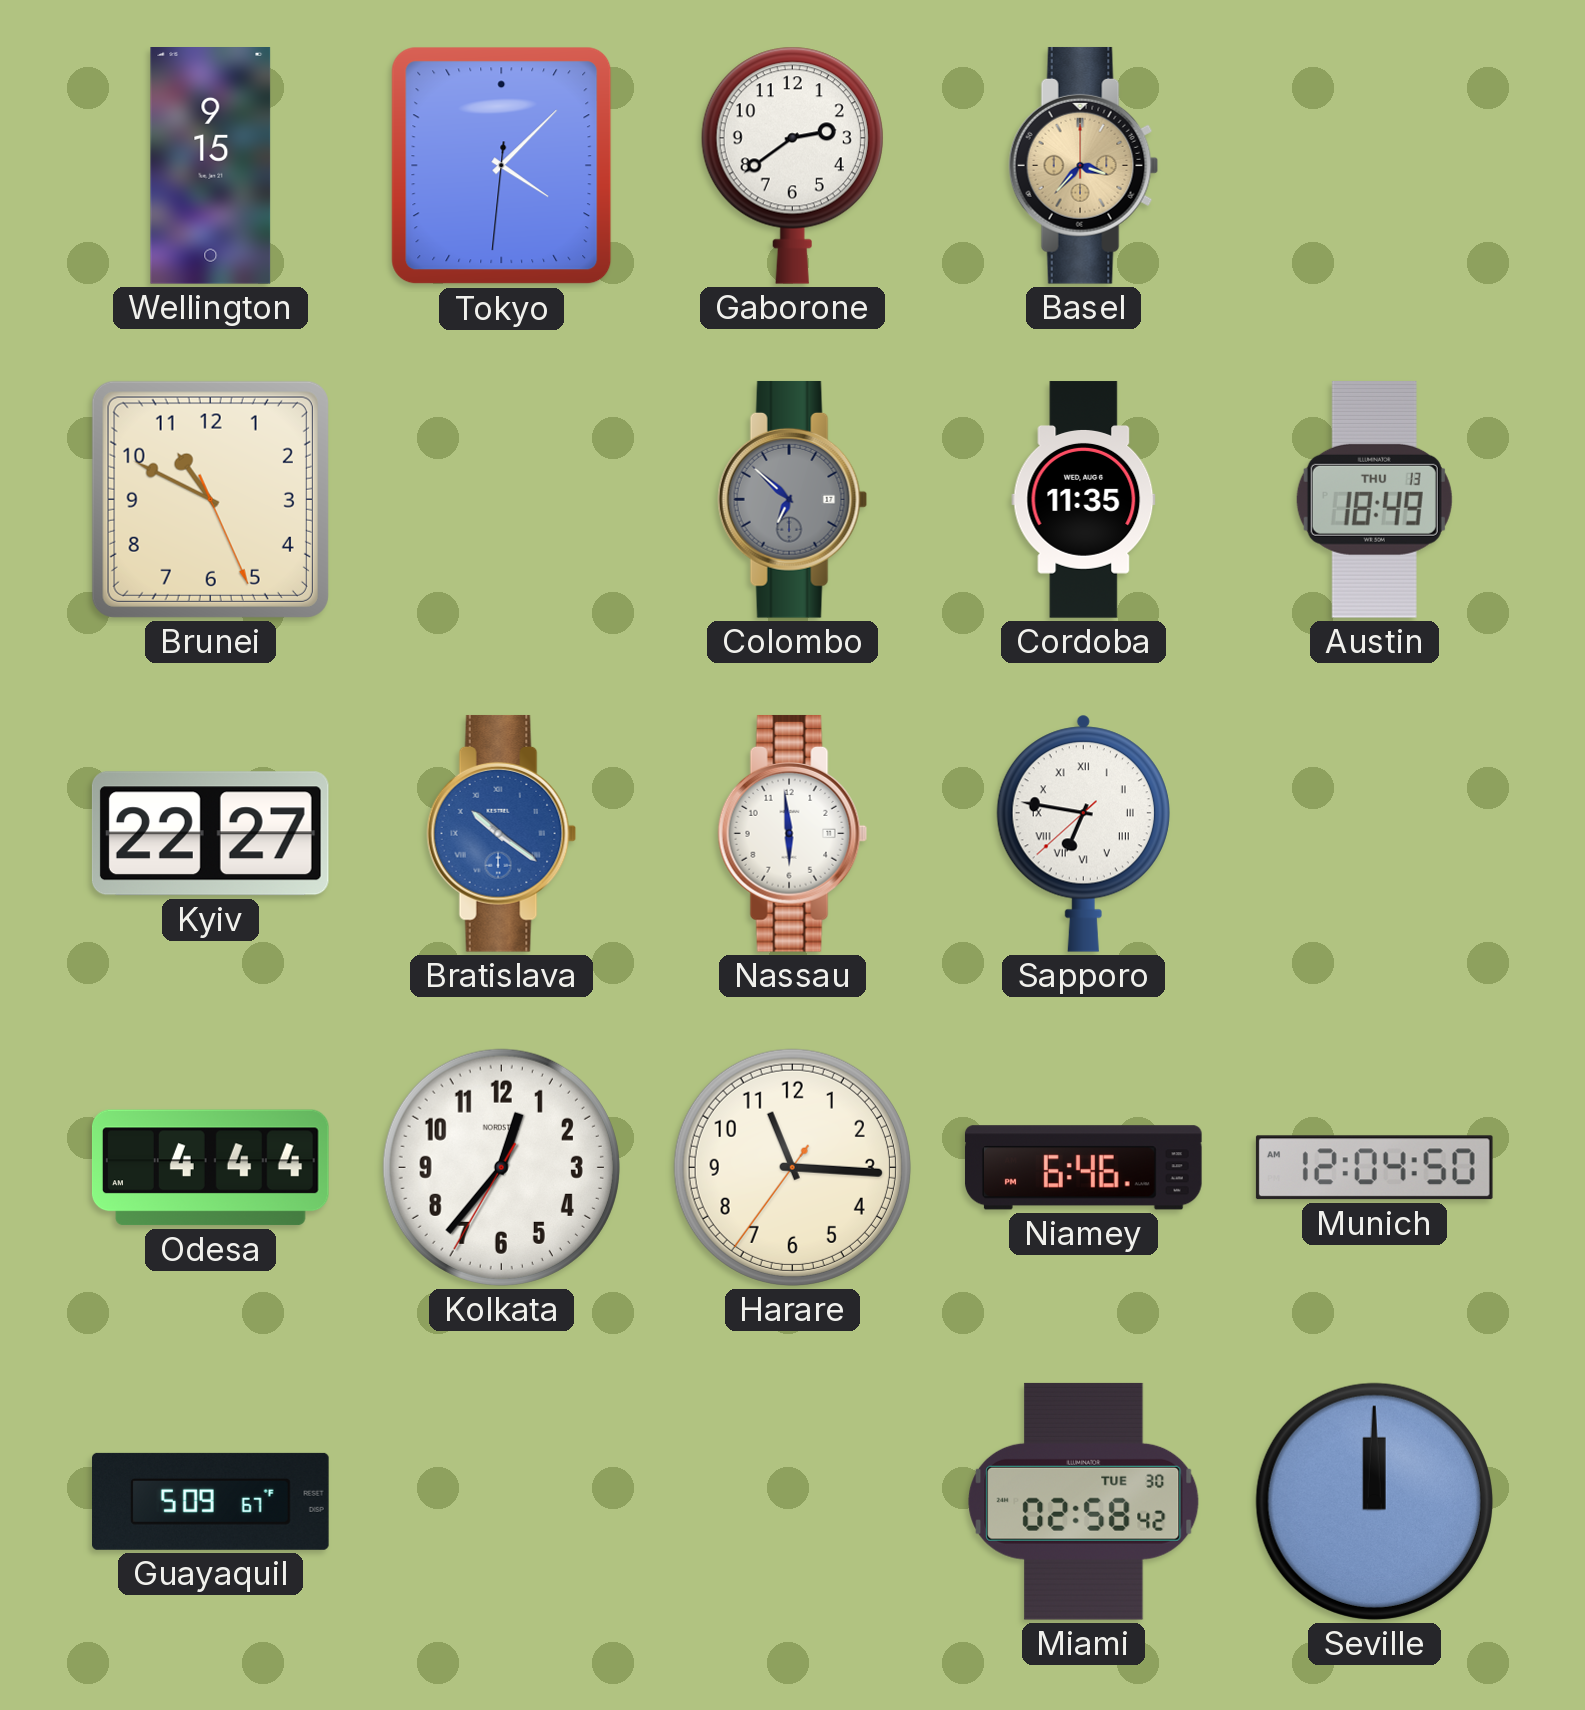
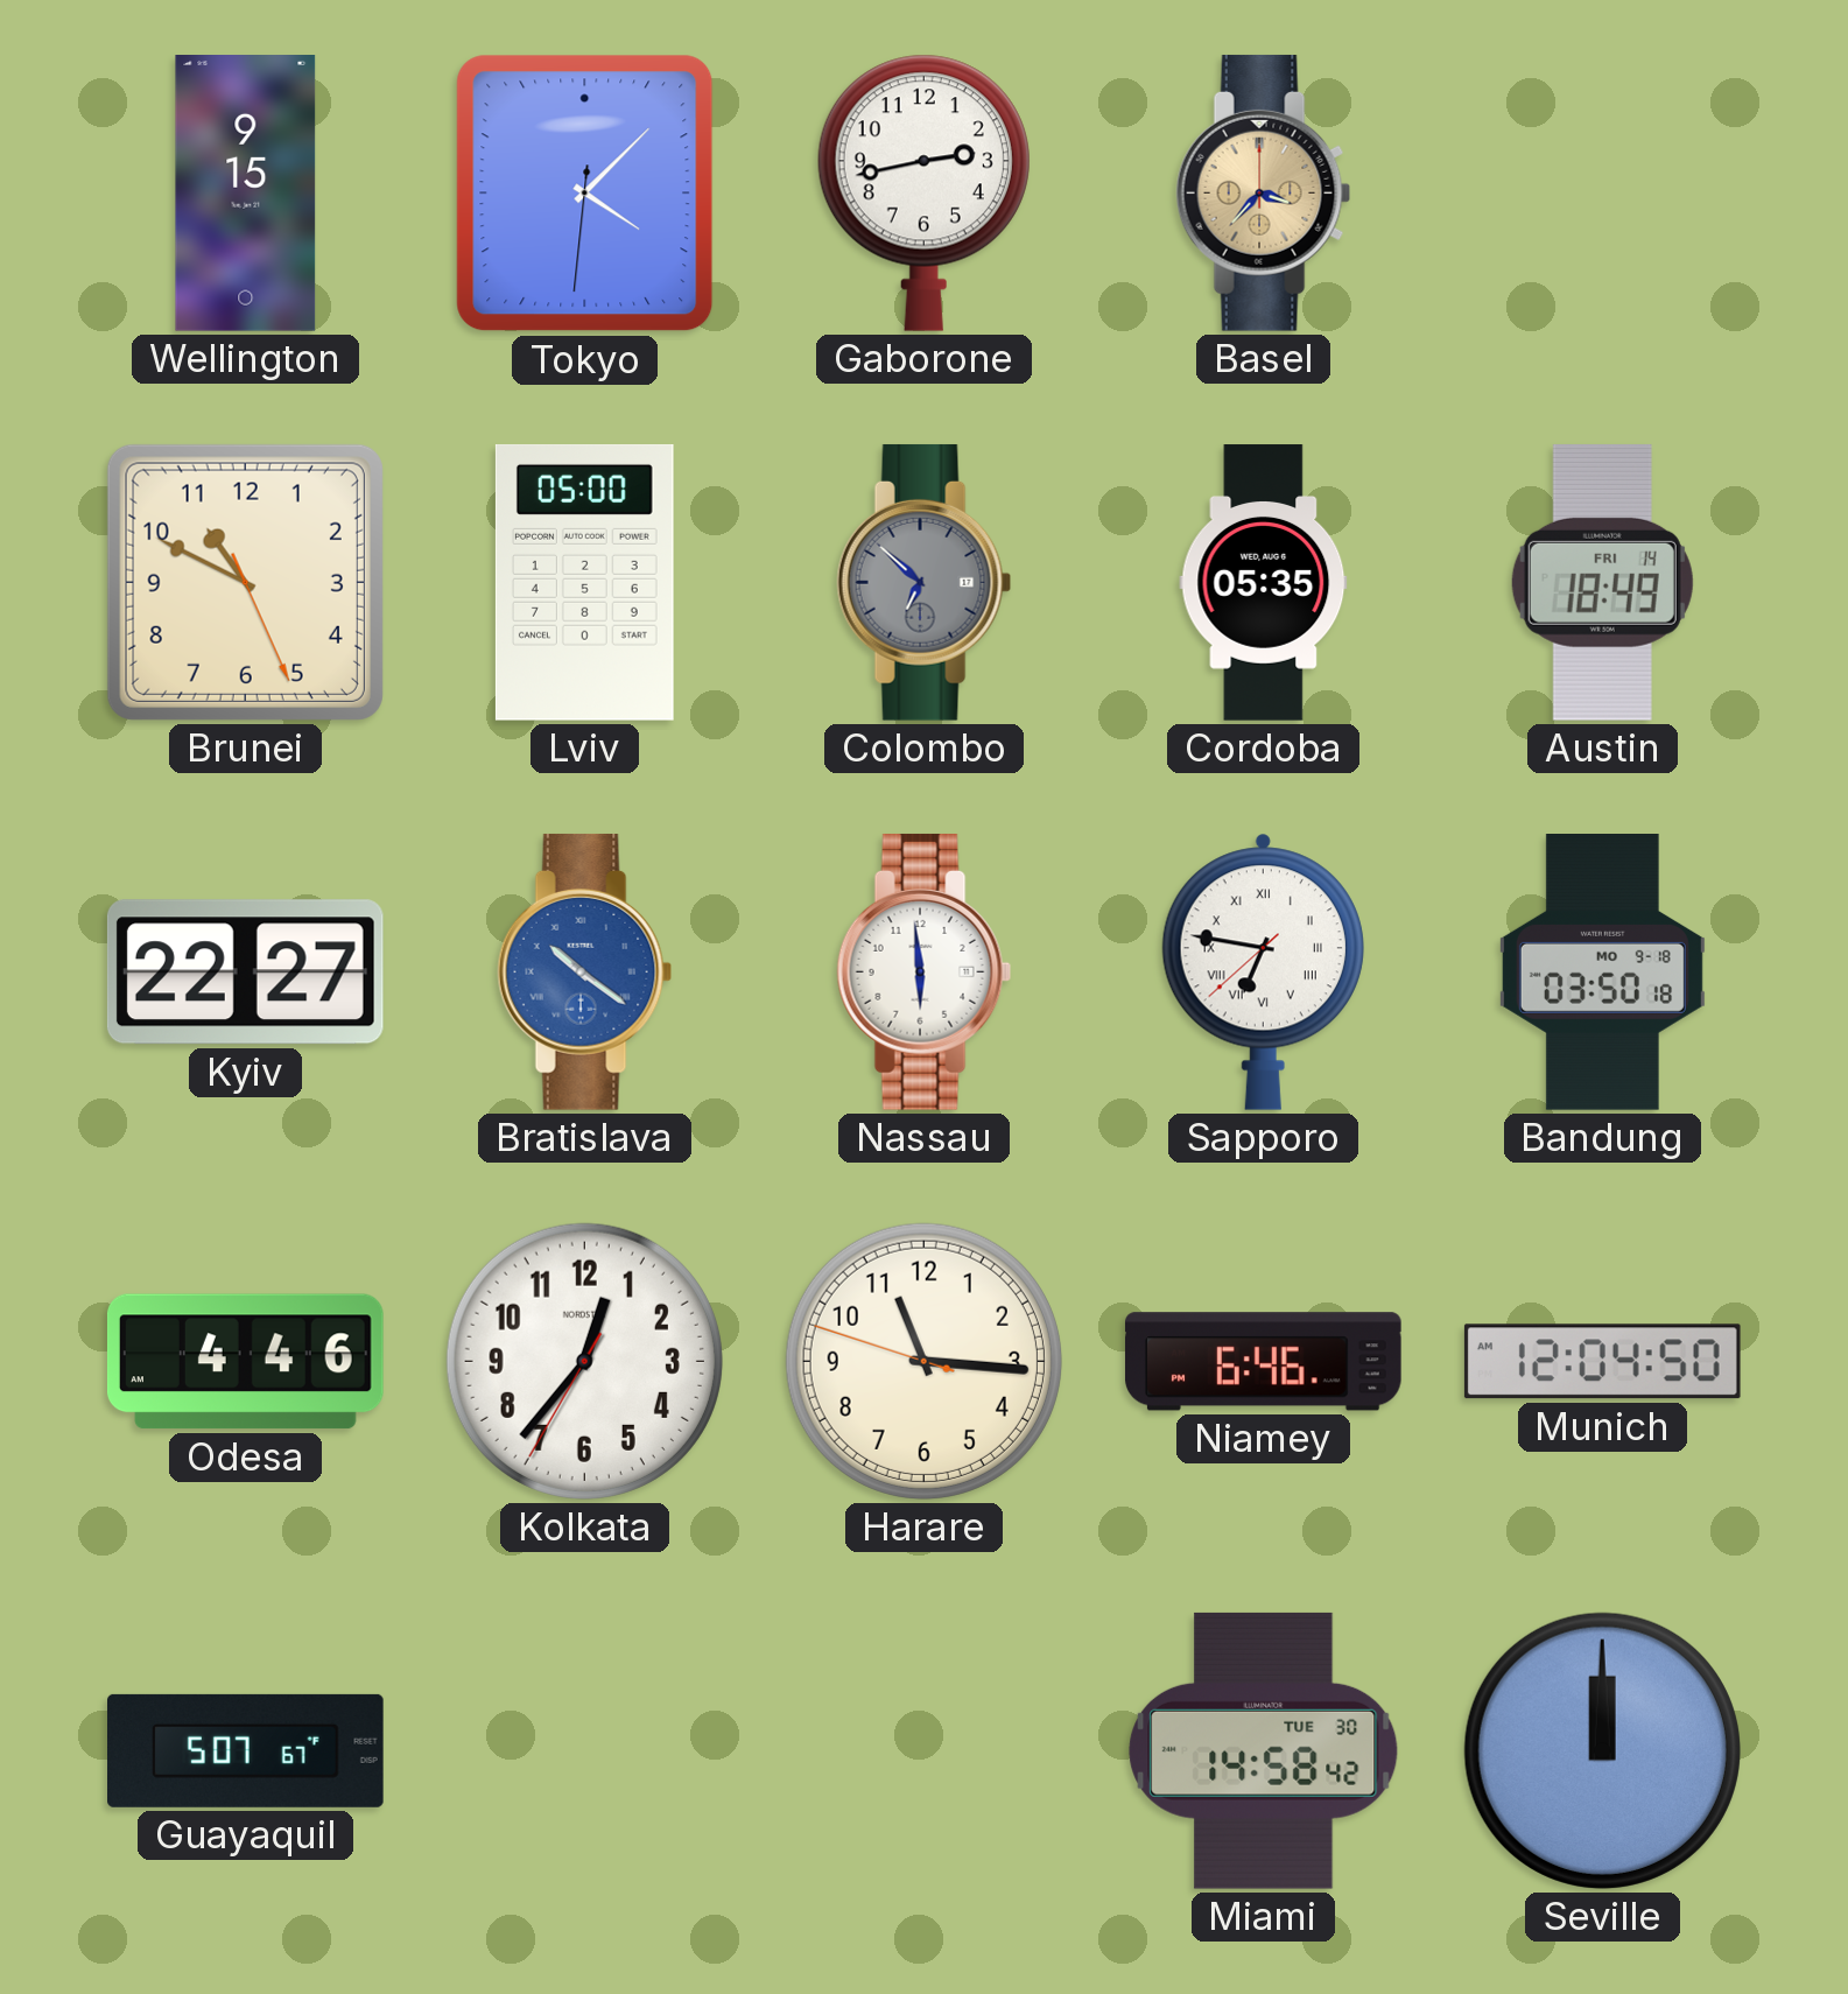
Gaborone: 2:39 -> 2:43
Lviv: none -> 05:00
Cordoba: 11:35 -> 05:35
Austin date: THU 13 -> FRI 14
Bandung: none -> 03:50
Odesa: 4:44 -> 4:46
Harare: 11:15:36 -> 11:15:48
Guayaquil: 5:09 -> 5:07
Miami: 02:58 -> 14:58
